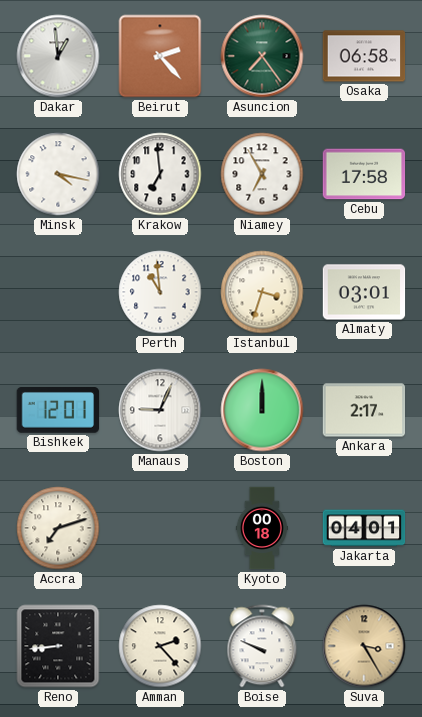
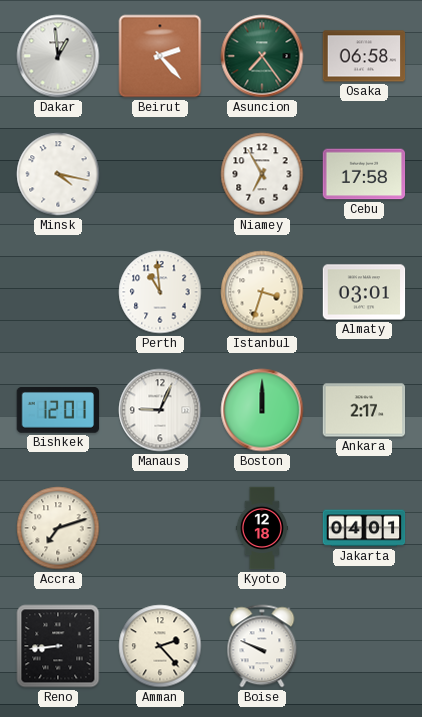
Krakow: 6:59 -> none
Kyoto: 00:18 -> 12:18
Suva: 3:25 -> none
